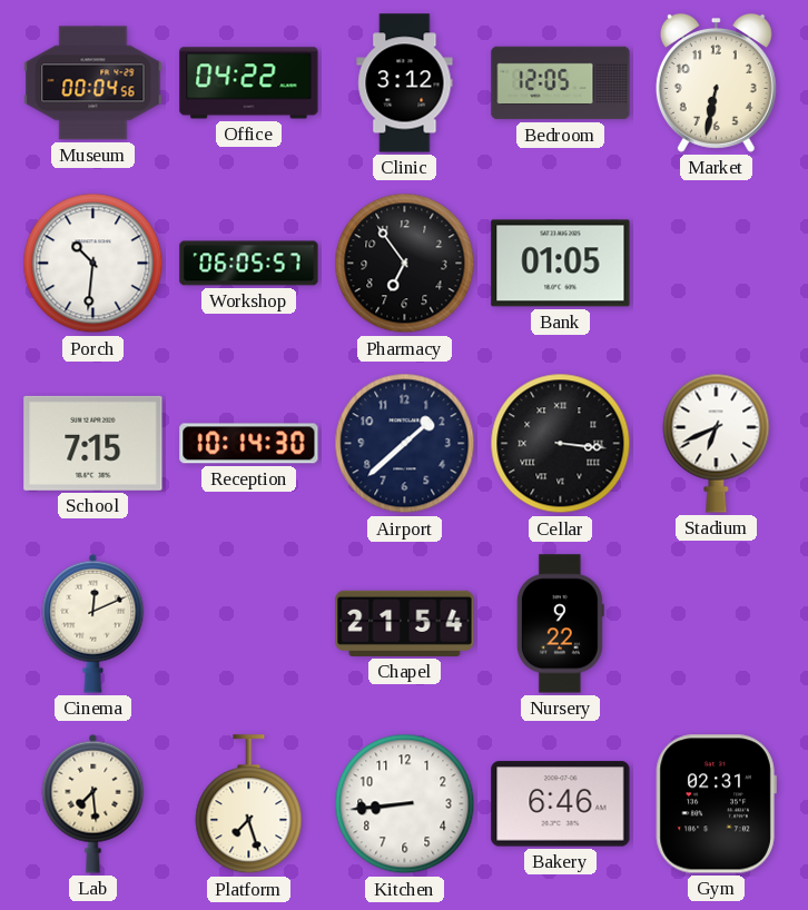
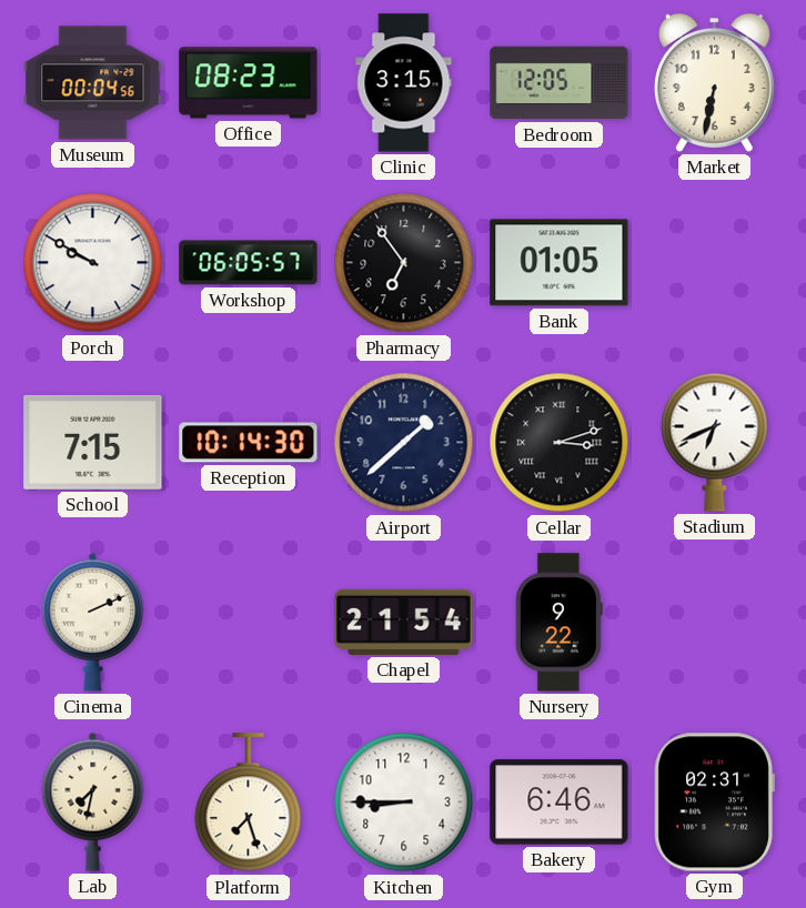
Office: 04:22 -> 08:23
Clinic: 3:12 -> 3:15
Porch: 10:31 -> 9:50
Cellar: 3:16 -> 3:12
Cinema: 12:11 -> 2:11
Lab: 7:29 -> 7:32
Kitchen: 8:44 -> 8:45
